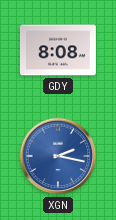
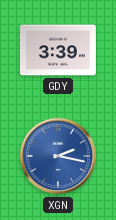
GDY: 8:08 -> 3:39
